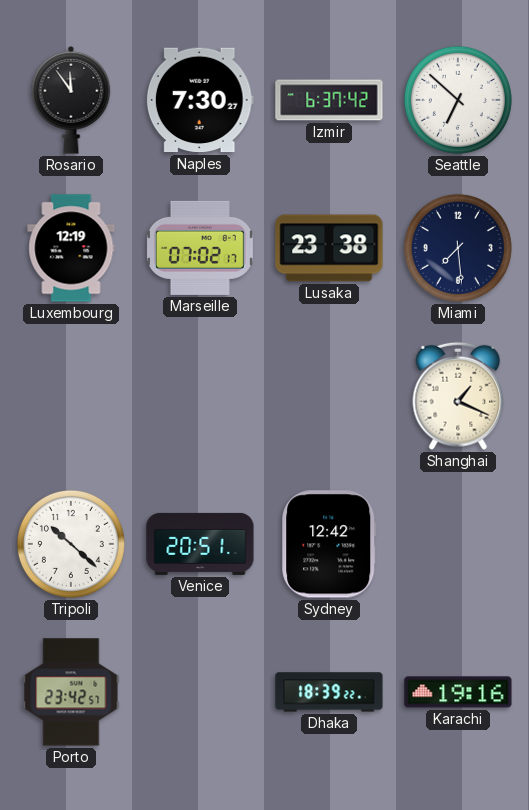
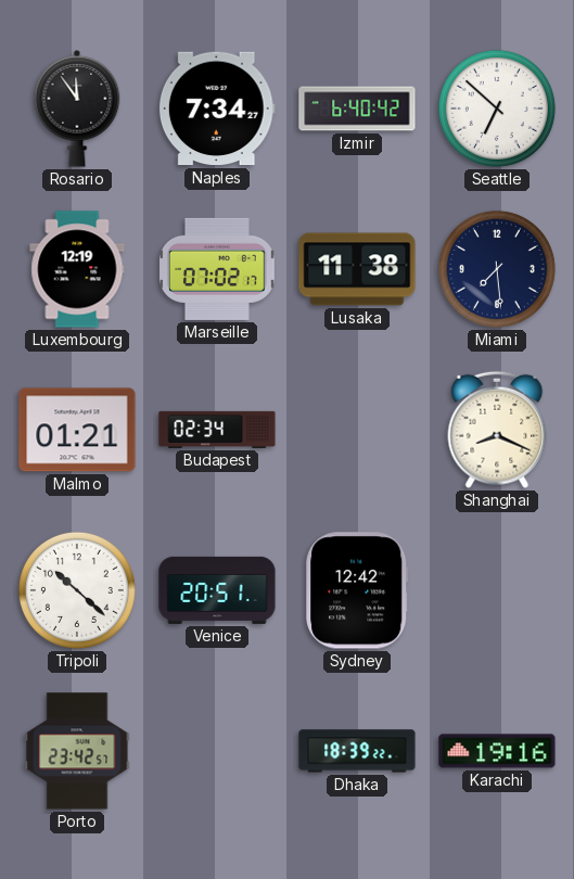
Naples: 7:30 -> 7:34
Izmir: 6:37 -> 6:40
Lusaka: 23:38 -> 11:38
Malmo: none -> 01:21
Budapest: none -> 02:34
Shanghai: 1:19 -> 8:19
